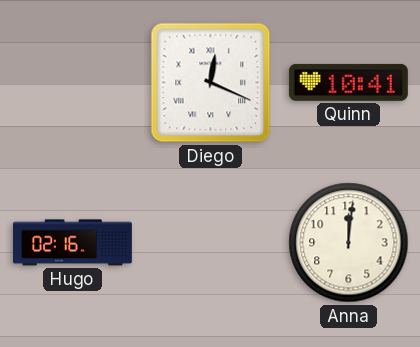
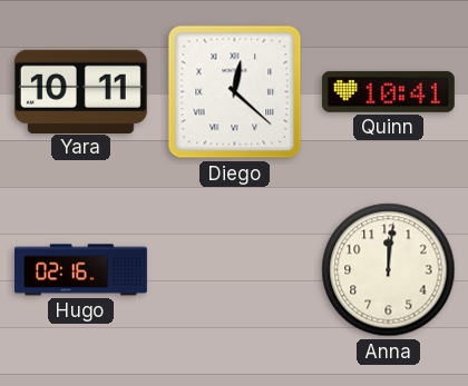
Yara: none -> 10:11
Diego: 12:19 -> 12:22
